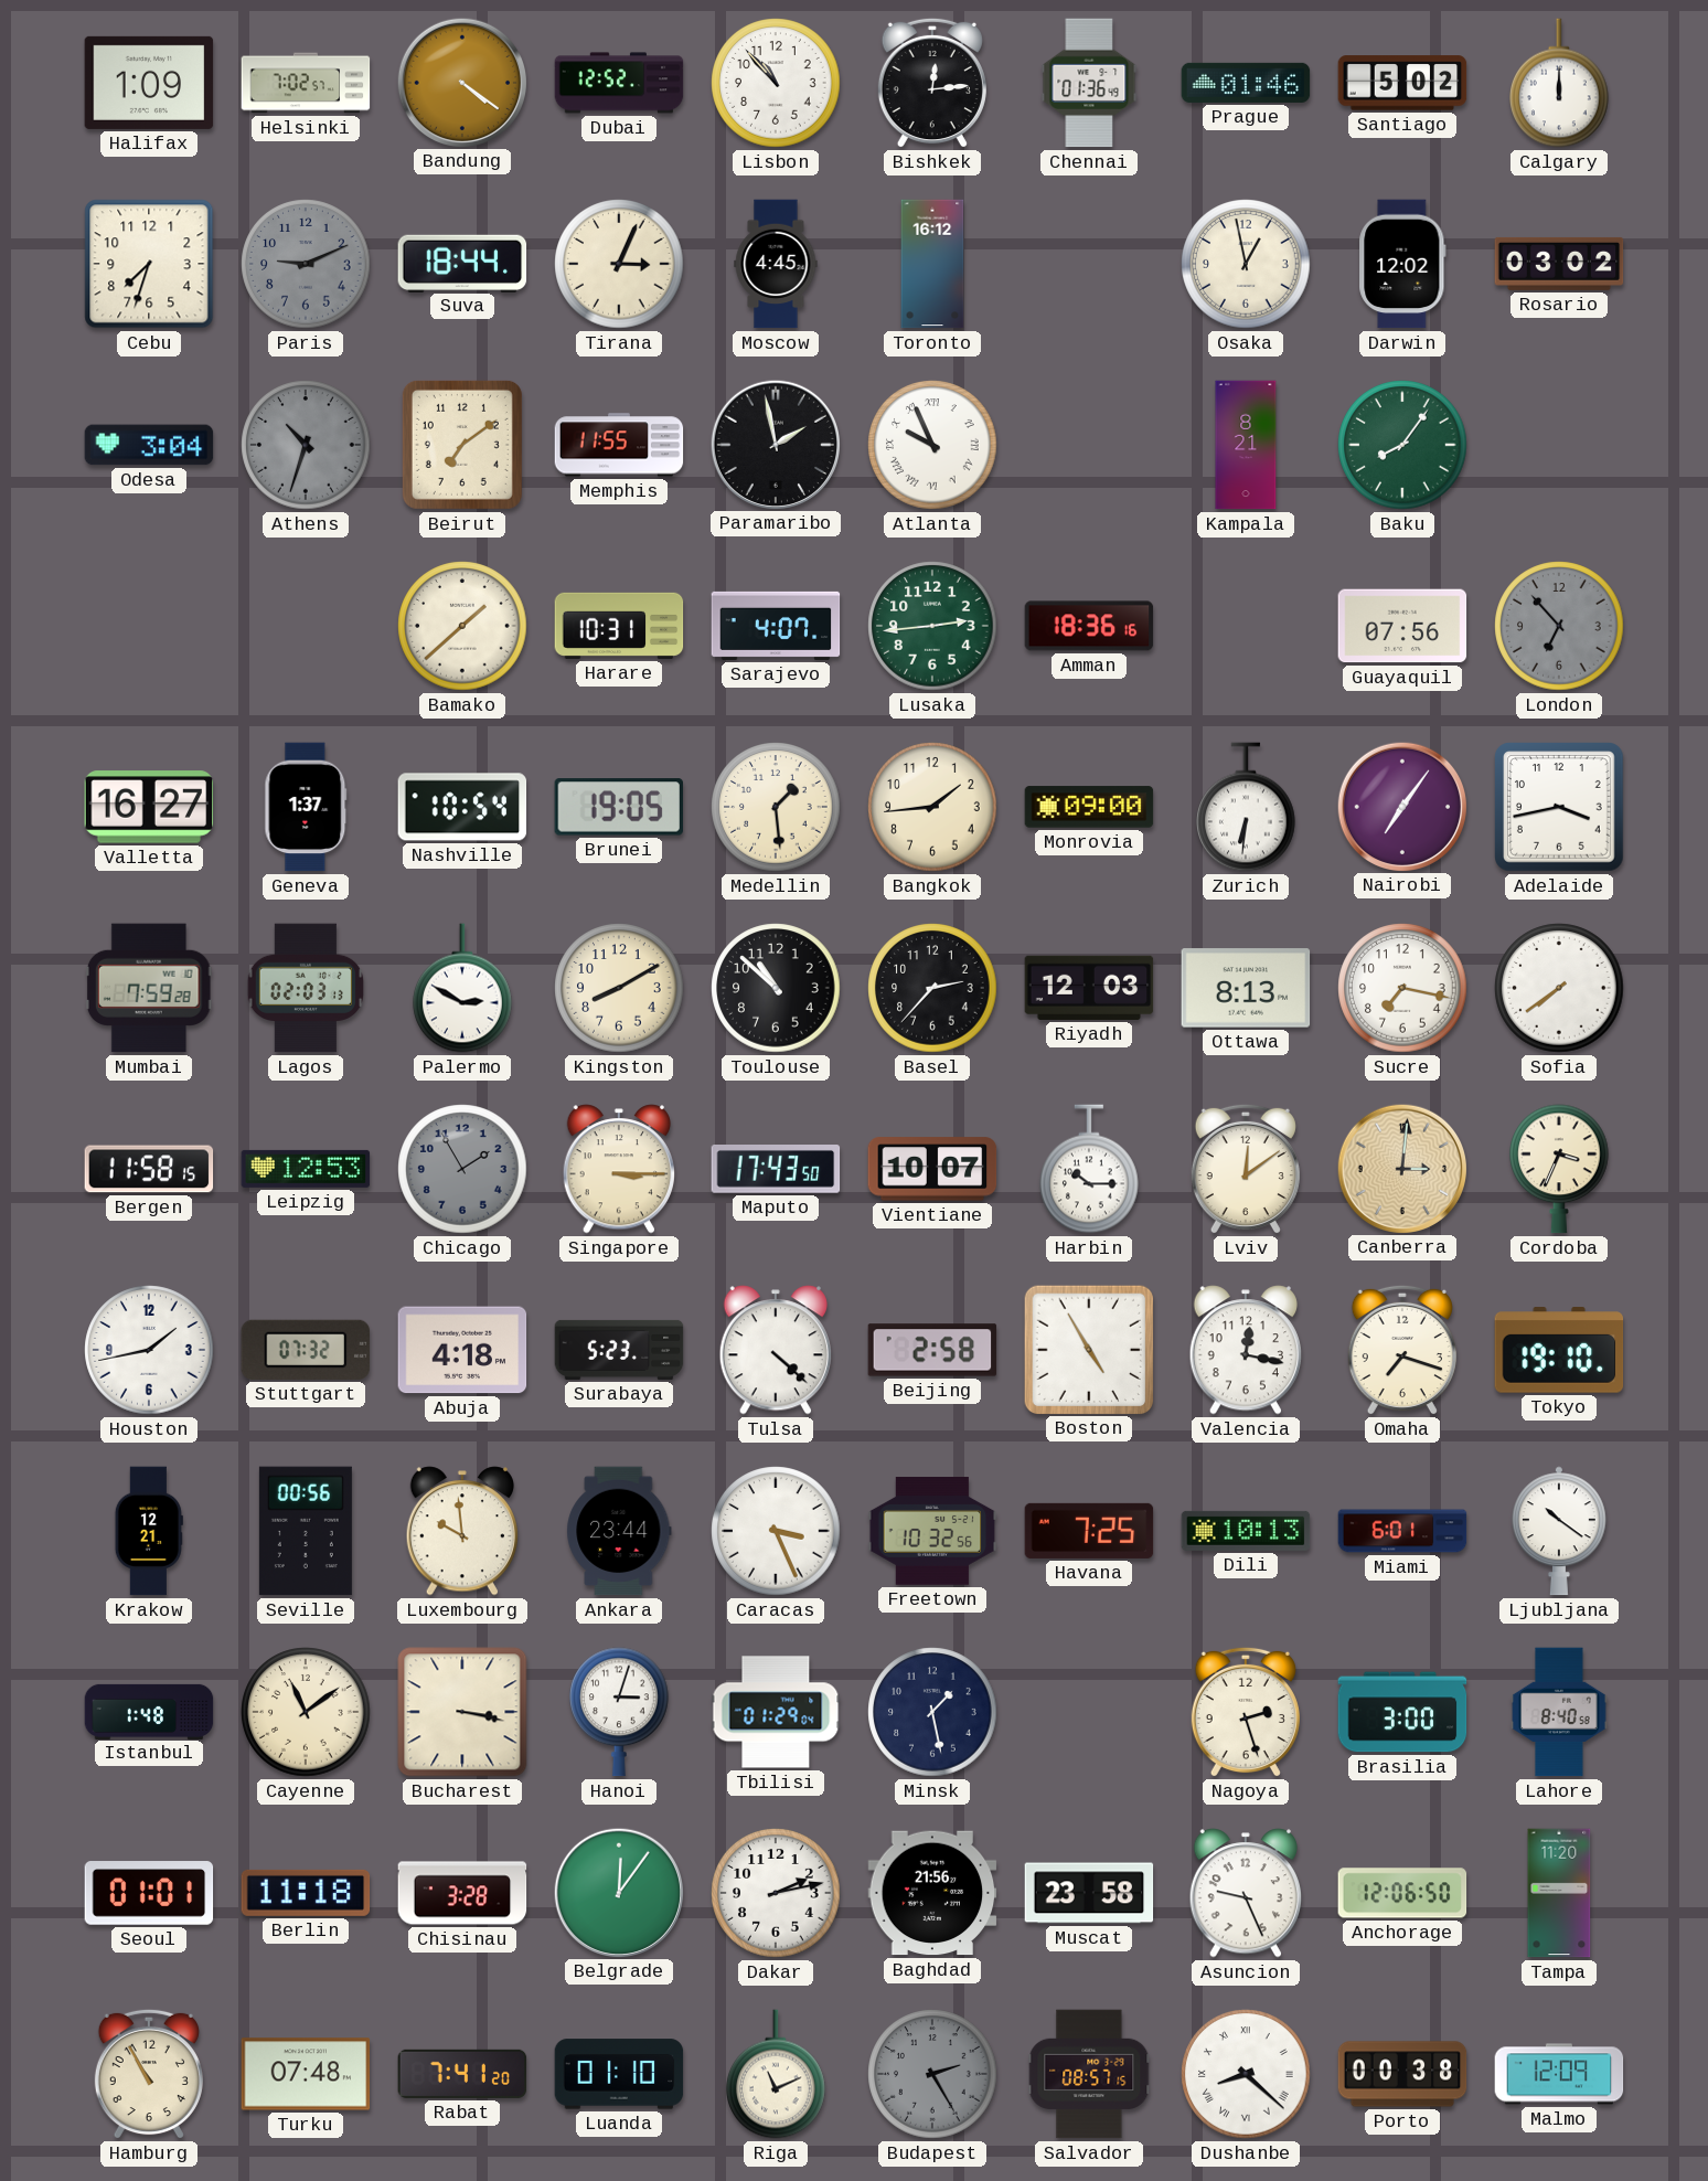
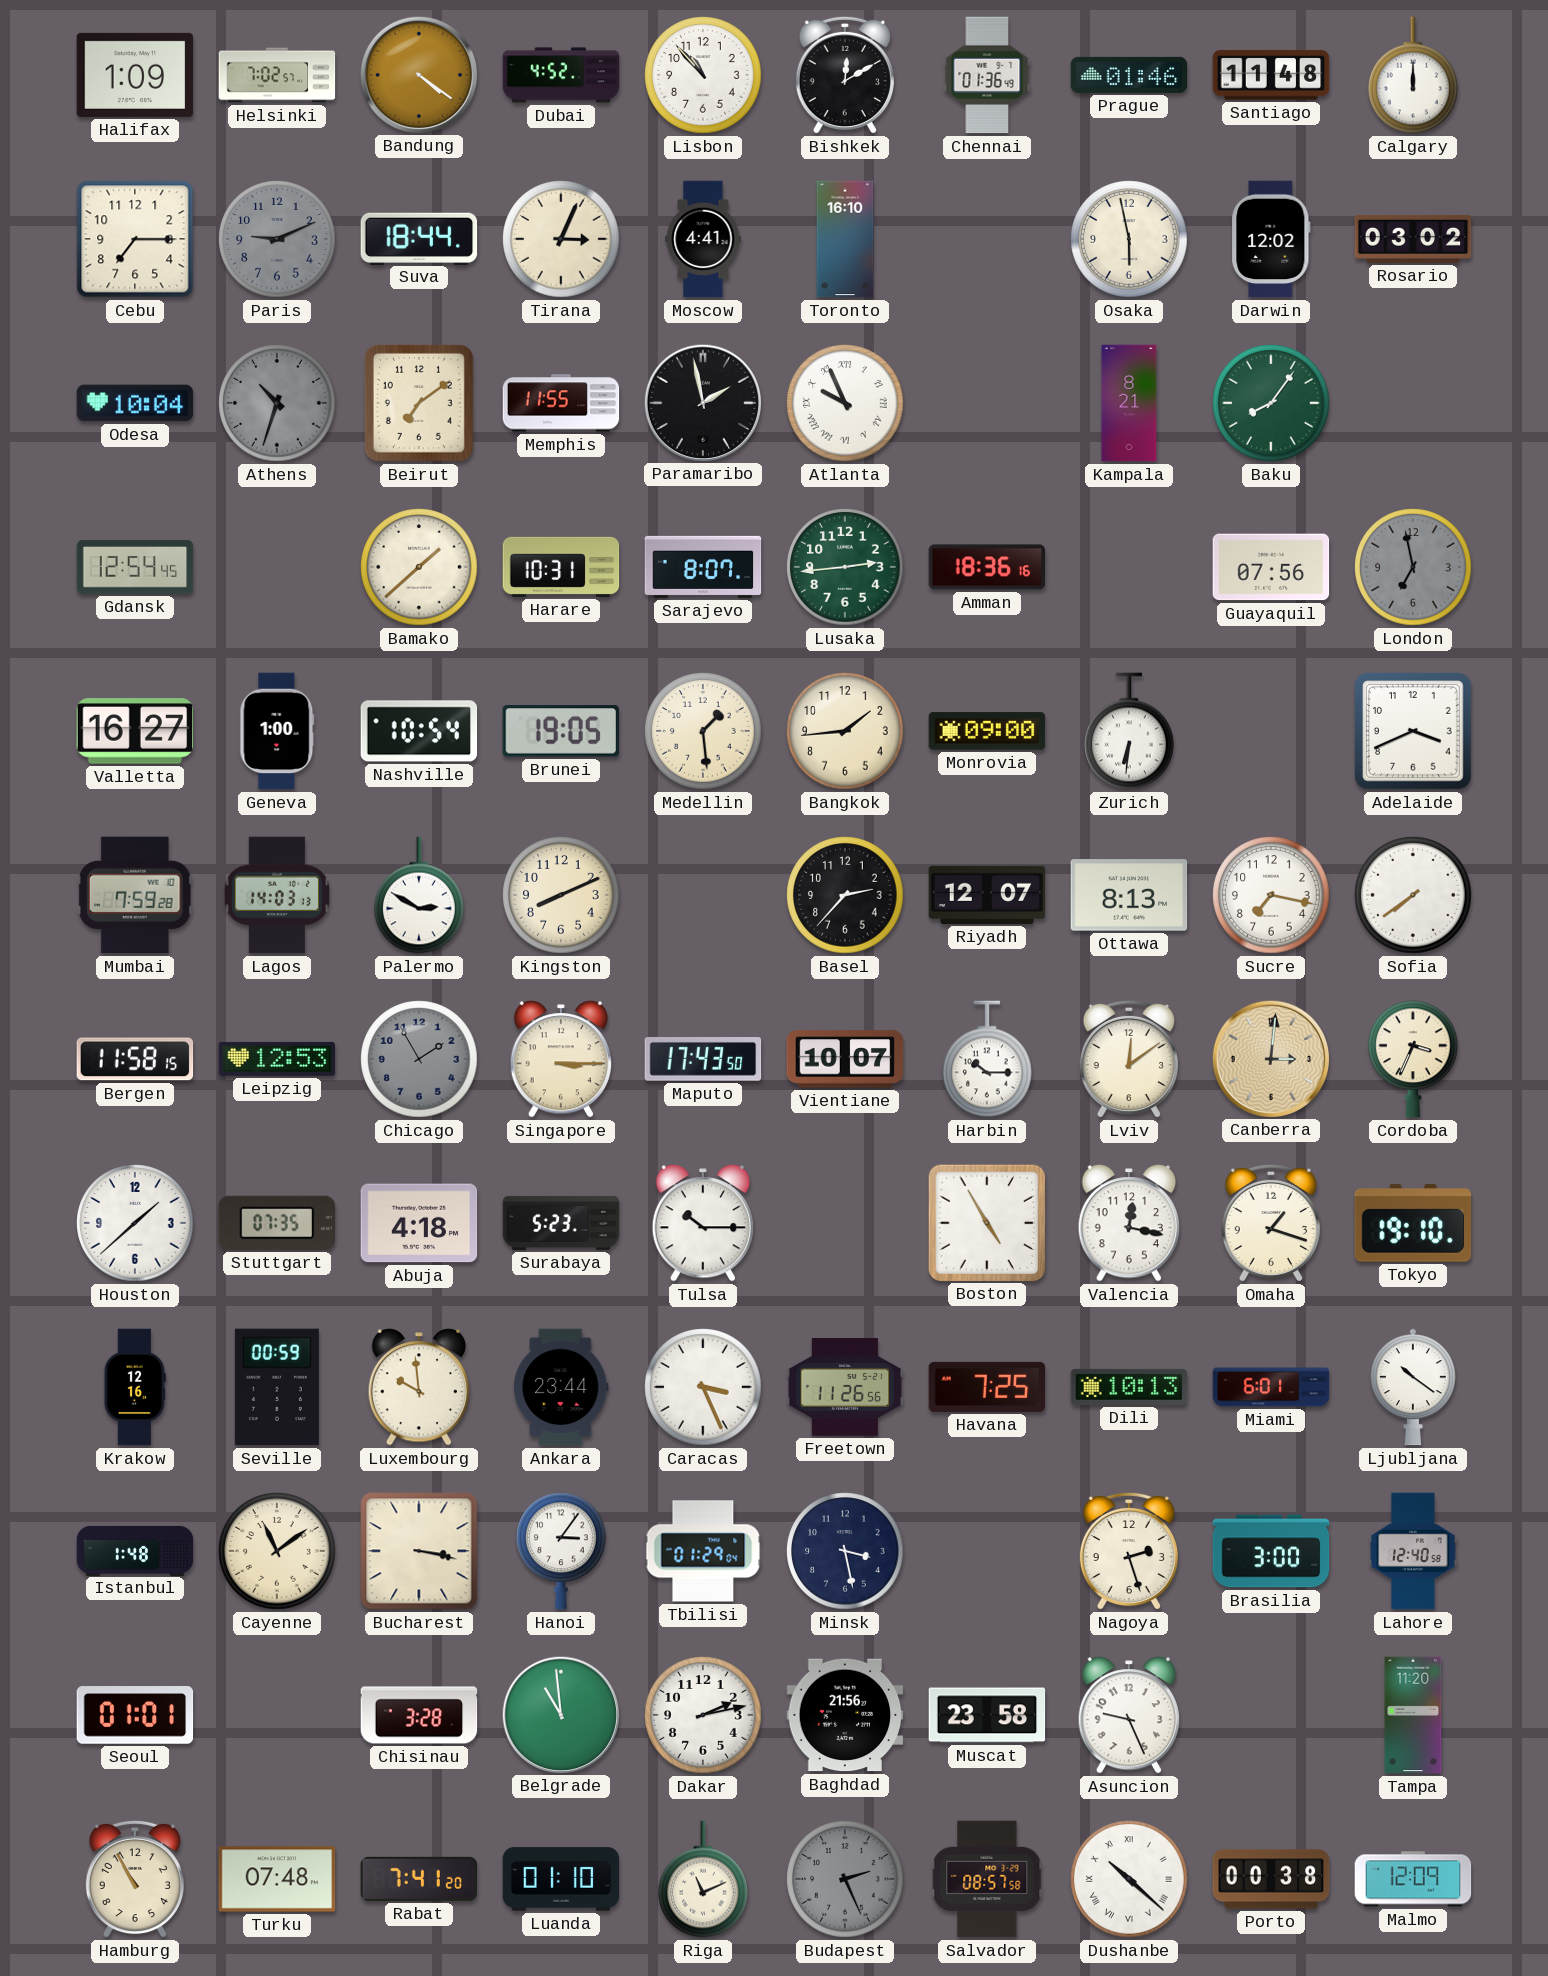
Dubai: 12:52 -> 4:52
Bishkek: 12:14 -> 12:10
Santiago: 5:02 -> 11:48
Cebu: 7:33 -> 7:15
Moscow: 4:45 -> 4:41
Toronto: 16:12 -> 16:10
Osaka: 12:58 -> 5:58
Odesa: 3:04 -> 10:04
Gdansk: none -> 12:54
Sarajevo: 4:07 -> 8:07
London: 6:53 -> 6:58
Geneva: 1:37 -> 1:00
Nairobi: 7:06 -> none
Adelaide: 3:43 -> 3:41
Lagos: 02:03 -> 14:03
Kingston: 8:10 -> 8:11
Toulouse: 10:52 -> none
Riyadh: 12:03 -> 12:07
Houston: 1:43 -> 1:38
Stuttgart: 07:32 -> 07:35
Tulsa: 4:22 -> 10:15
Beijing: 2:58 -> none
Omaha: 7:18 -> 1:18
Krakow: 12:21 -> 12:16
Seville: 00:56 -> 00:59
Freetown: 10:32 -> 11:26
Hanoi: 3:03 -> 3:06
Minsk: 1:28 -> 3:28
Lahore: 8:40 -> 12:40
Berlin: 11:18 -> none
Belgrade: 12:06 -> 10:59
Anchorage: 12:06 -> none
Budapest: 2:25 -> 2:26
Salvador: 08:57:15 -> 08:57:58
Dushanbe: 8:22 -> 10:22
